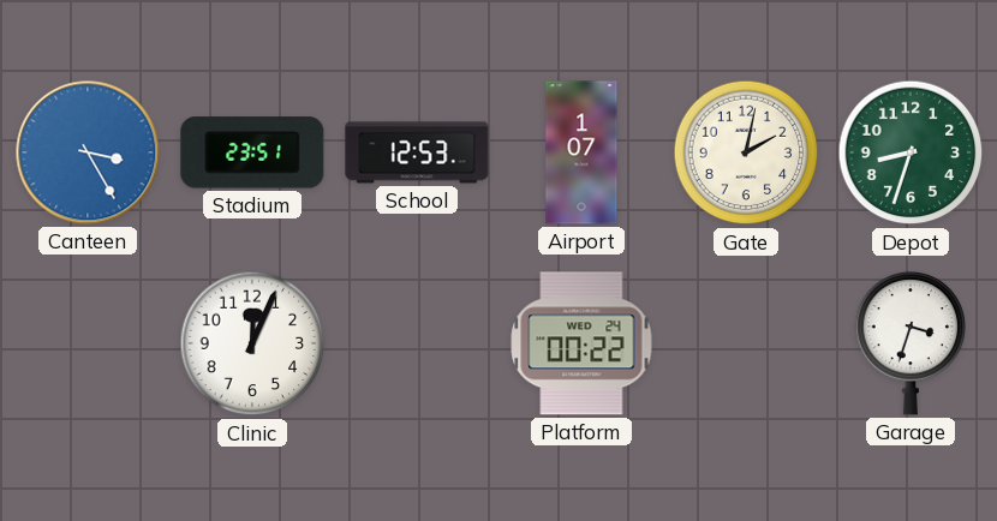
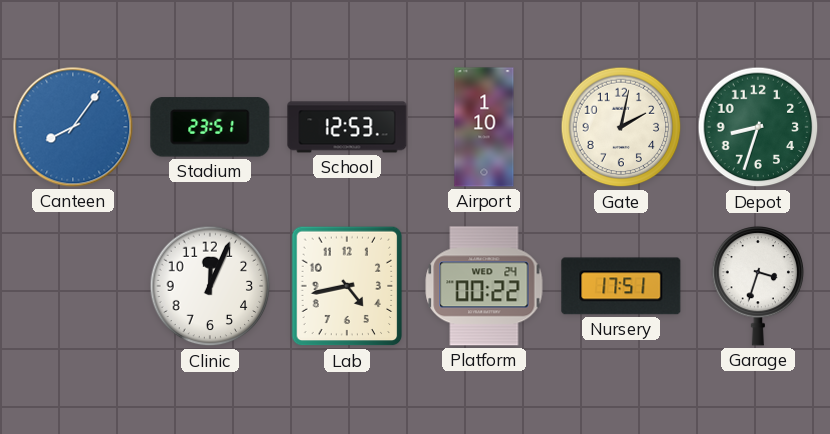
Canteen: 3:25 -> 8:06
Airport: 1:07 -> 1:10
Lab: none -> 4:43
Nursery: none -> 17:51
